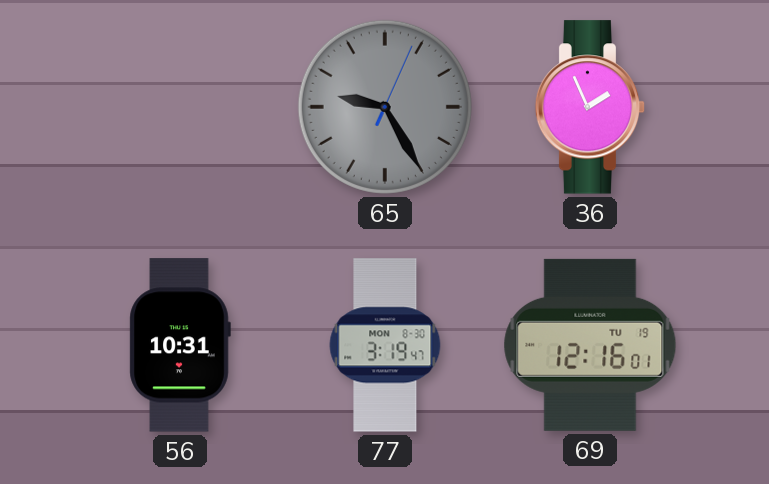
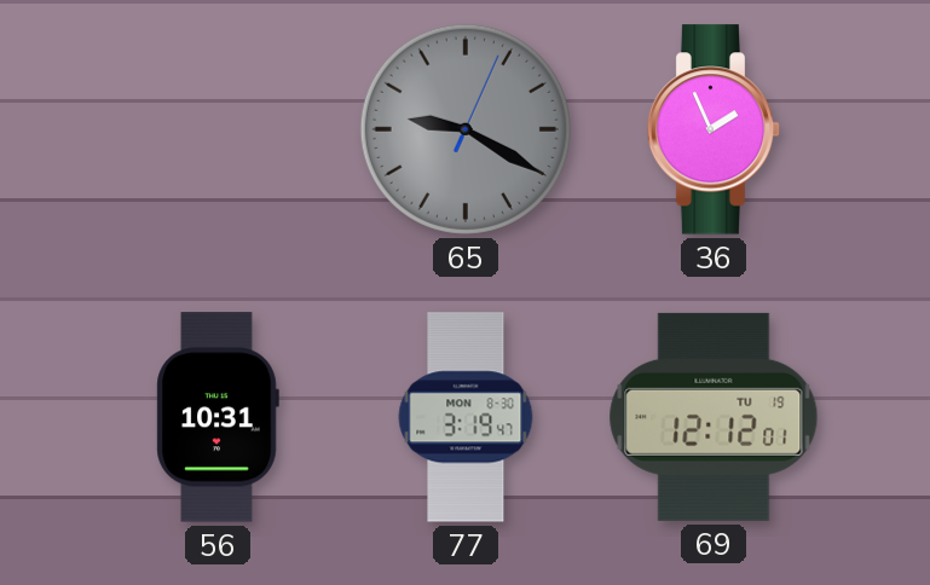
65: 9:25 -> 9:20
69: 12:16 -> 12:12
